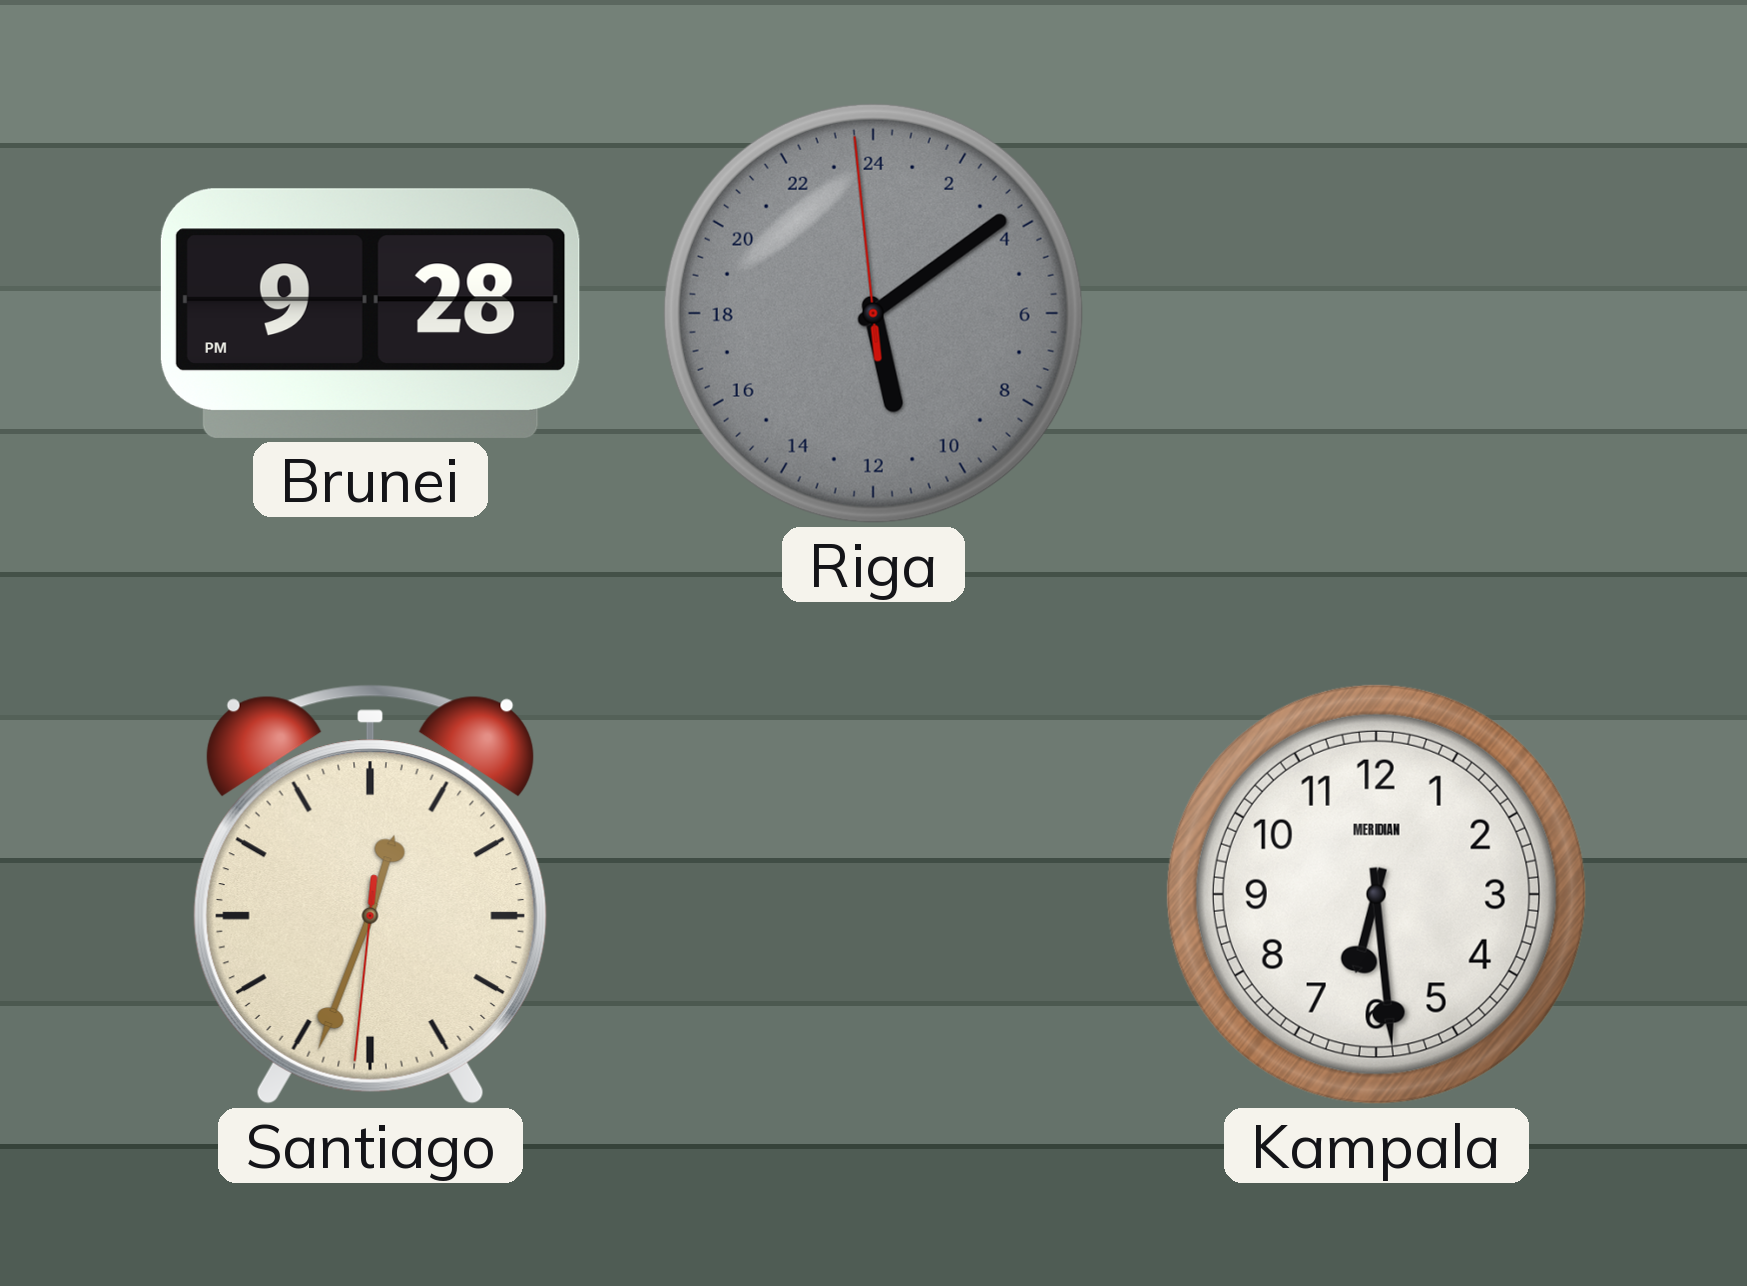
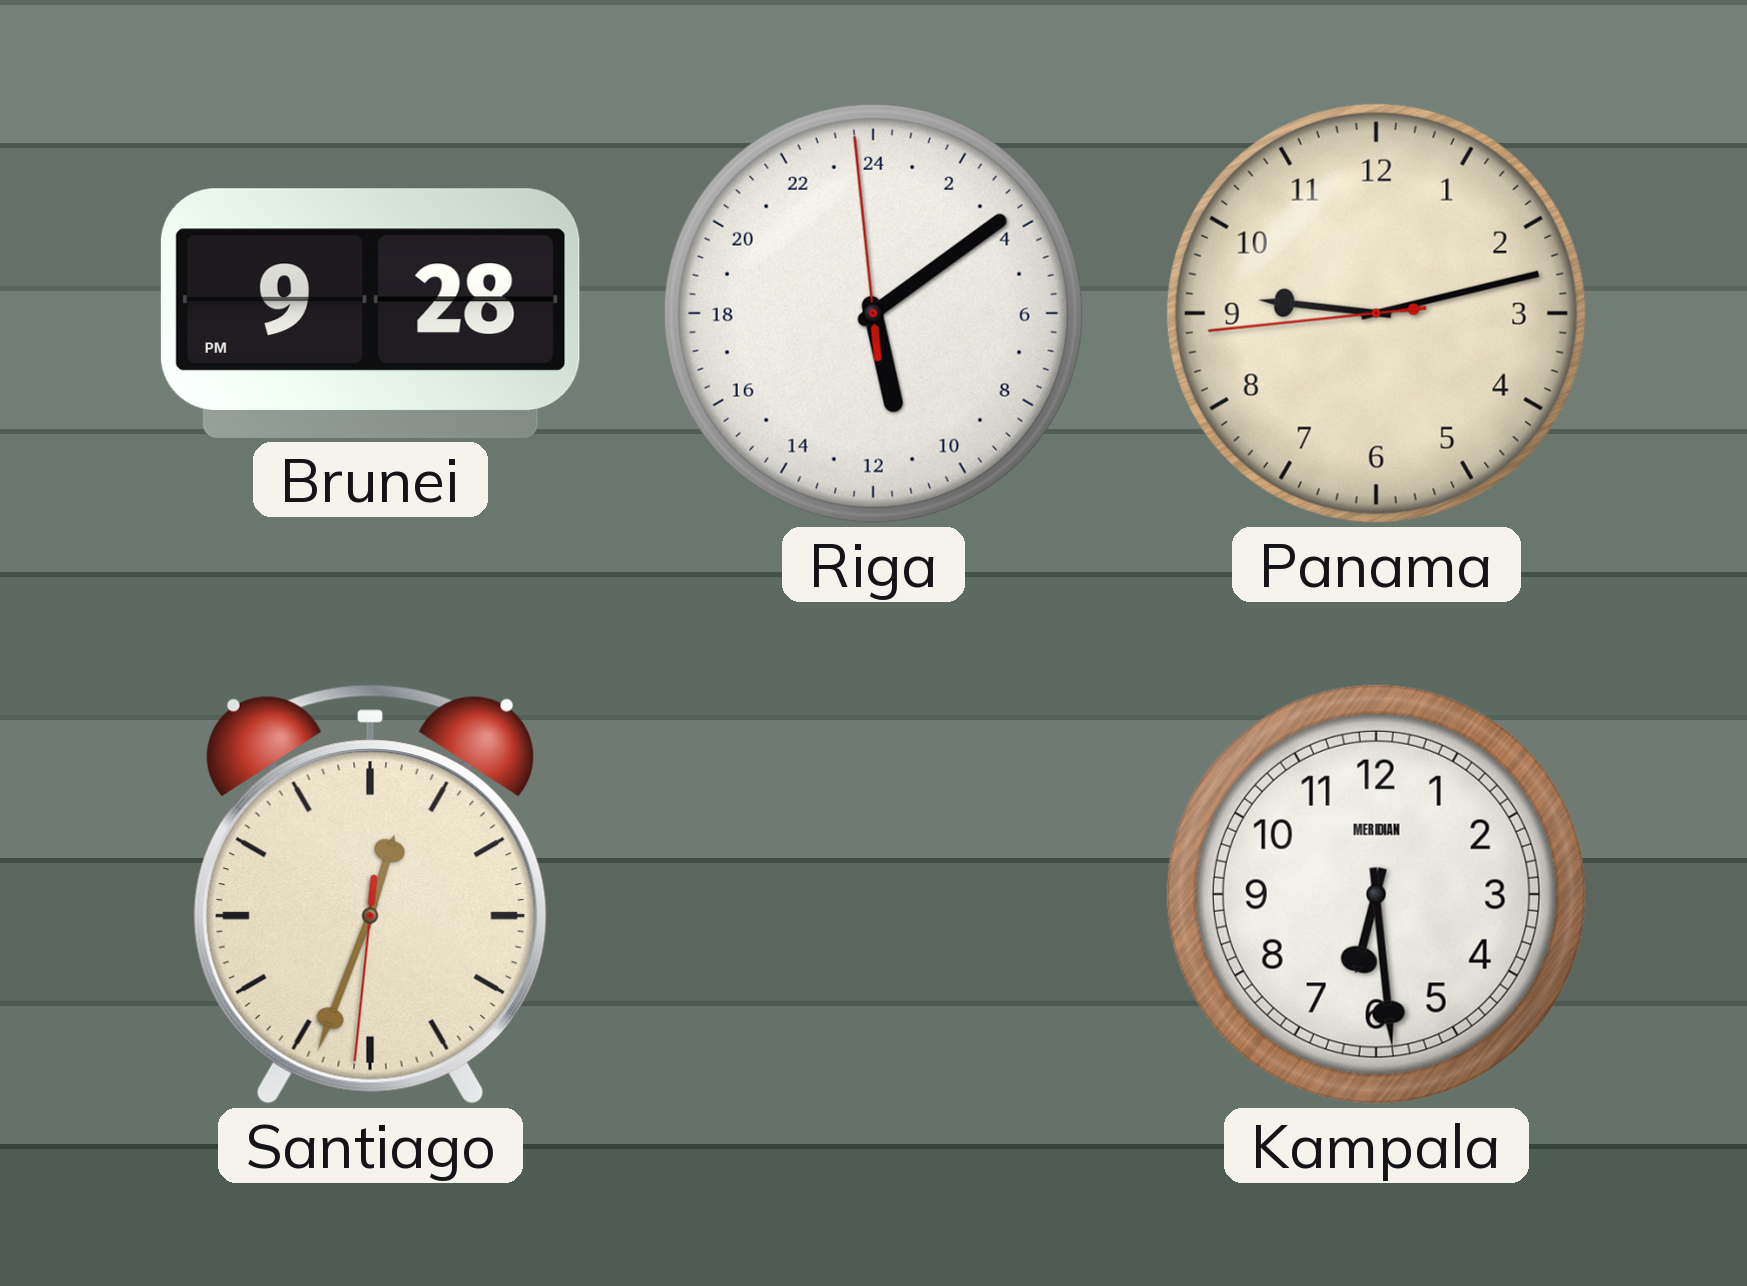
Riga dial: grey -> white
Panama: none -> 9:12
